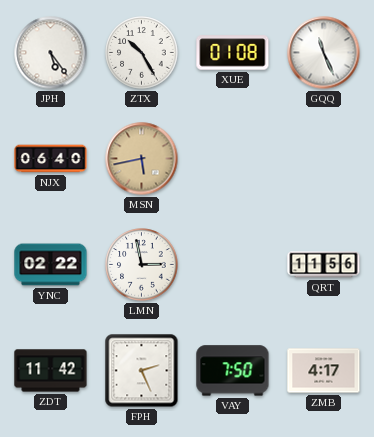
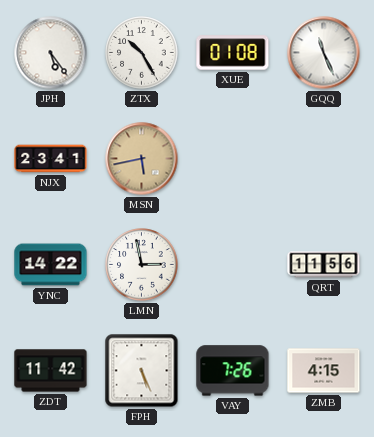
NJX: 06:40 -> 23:41
YNC: 02:22 -> 14:22
FPH: 2:26 -> 5:26
VAY: 7:50 -> 7:26
ZMB: 4:17 -> 4:15
